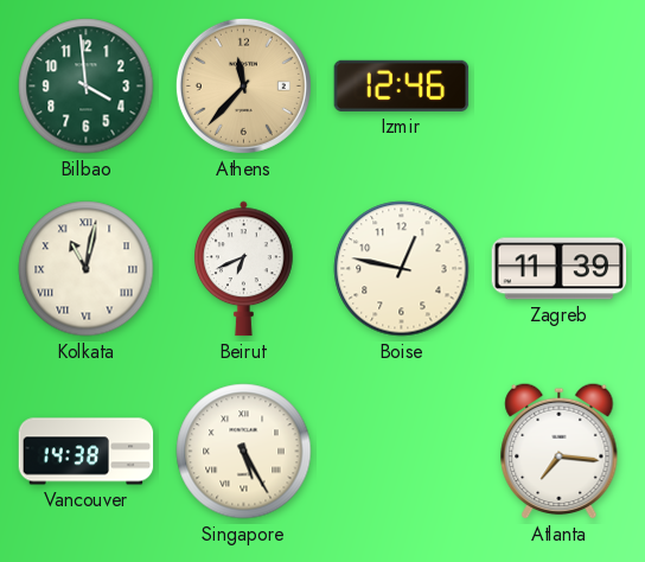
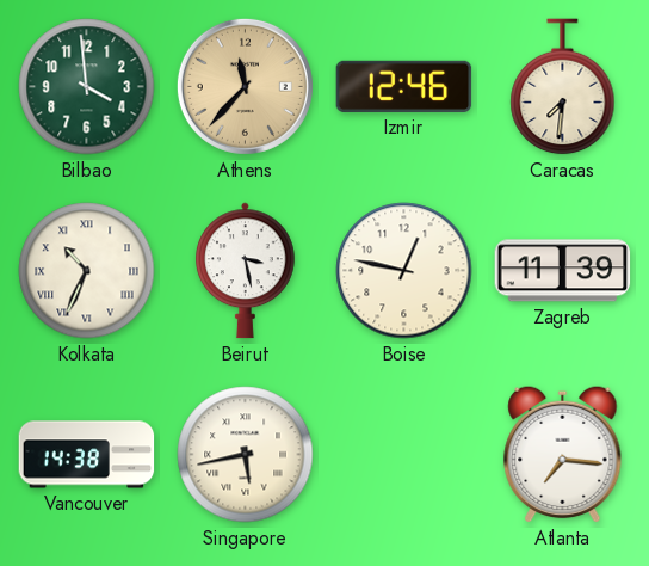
Caracas: none -> 7:31
Kolkata: 11:02 -> 10:34
Beirut: 6:41 -> 3:28
Singapore: 5:25 -> 5:43
